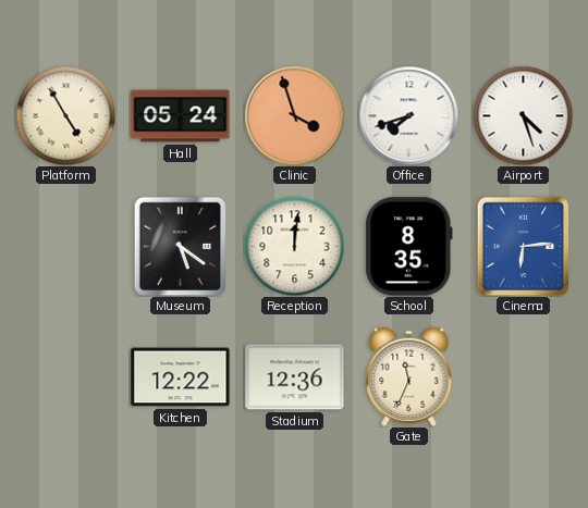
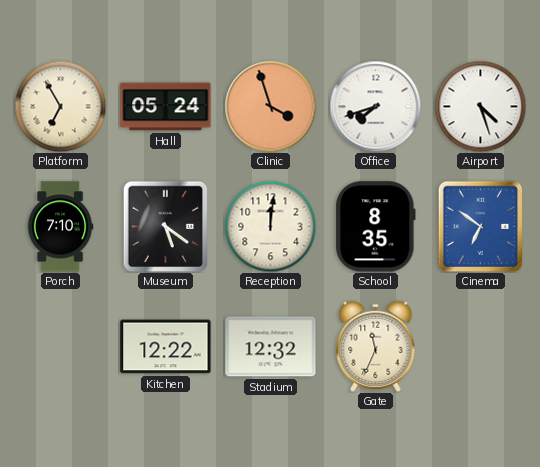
Platform: 4:55 -> 6:55
Porch: none -> 7:10
Cinema: 6:14 -> 6:51
Stadium: 12:36 -> 12:32
